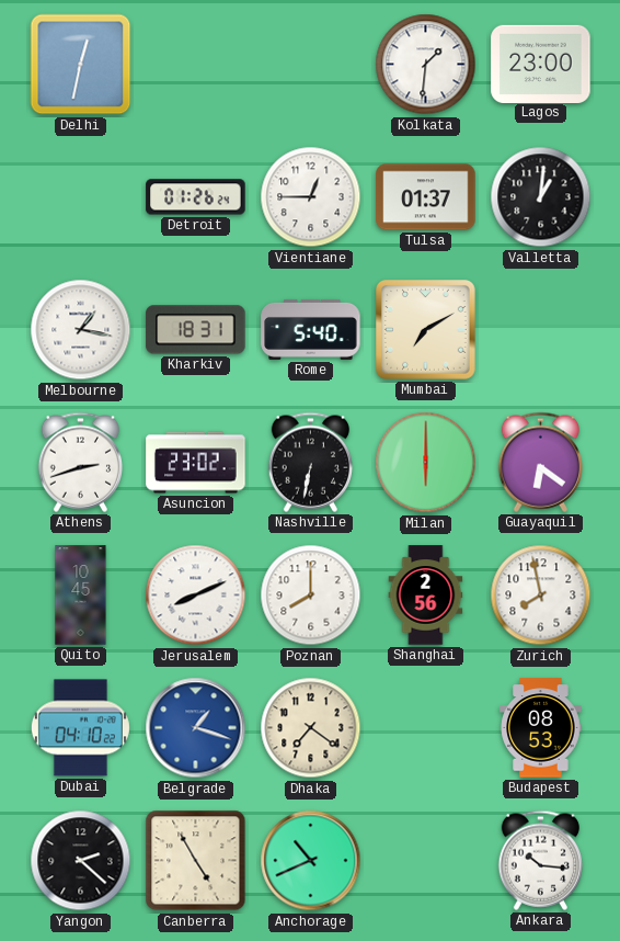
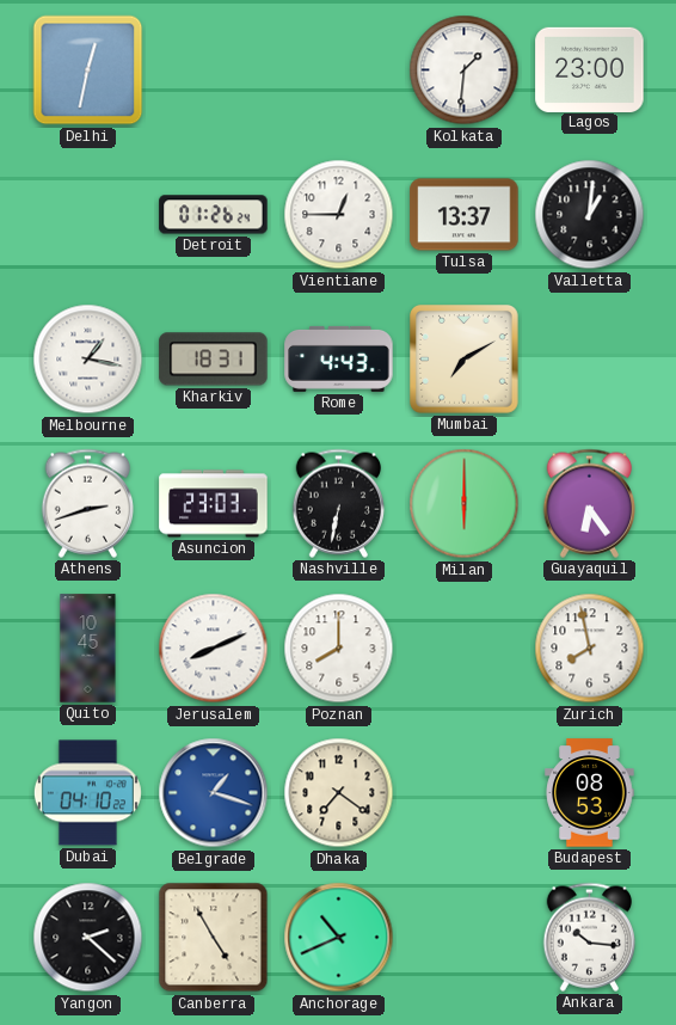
Tulsa: 01:37 -> 13:37
Rome: 5:40 -> 4:43
Asuncion: 23:02 -> 23:03
Guayaquil: 6:21 -> 6:24
Shanghai: 2:56 -> none
